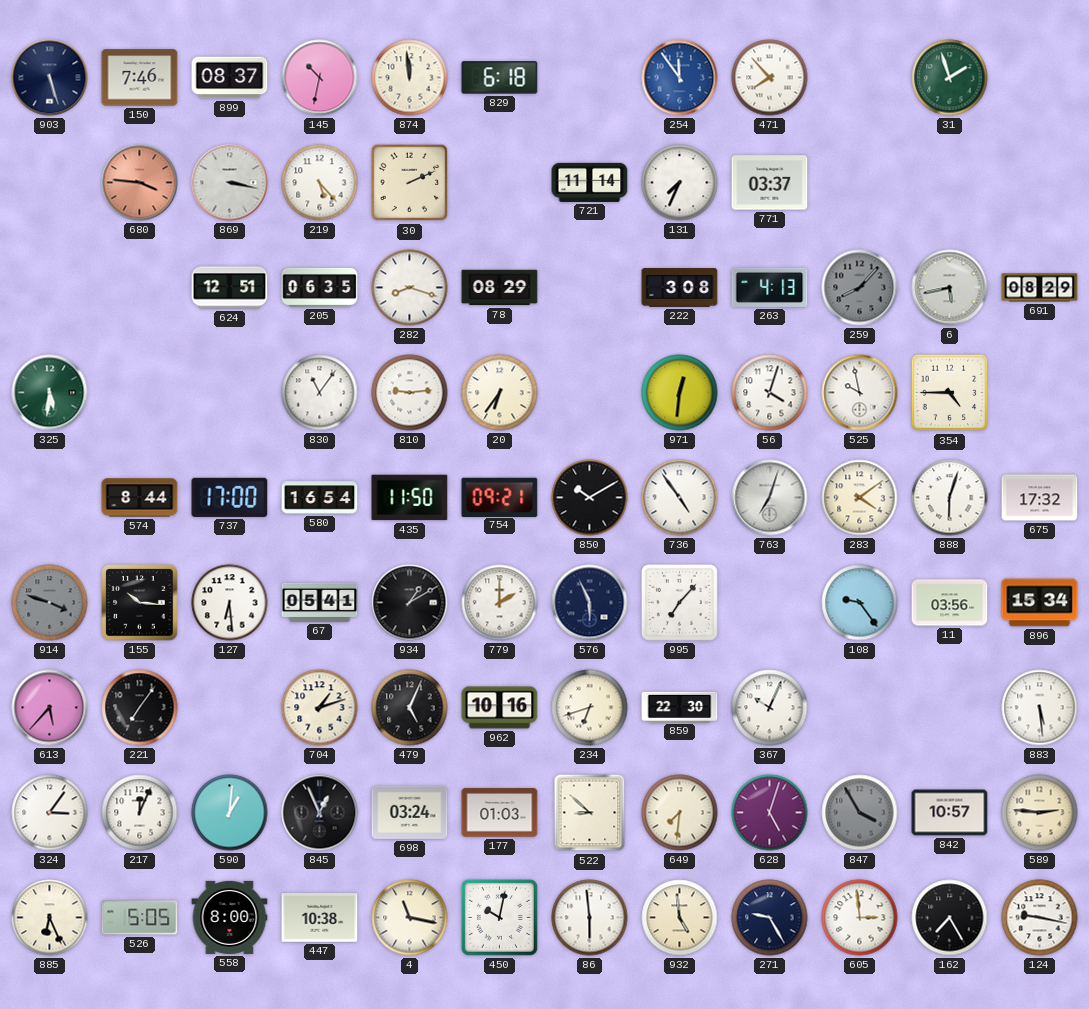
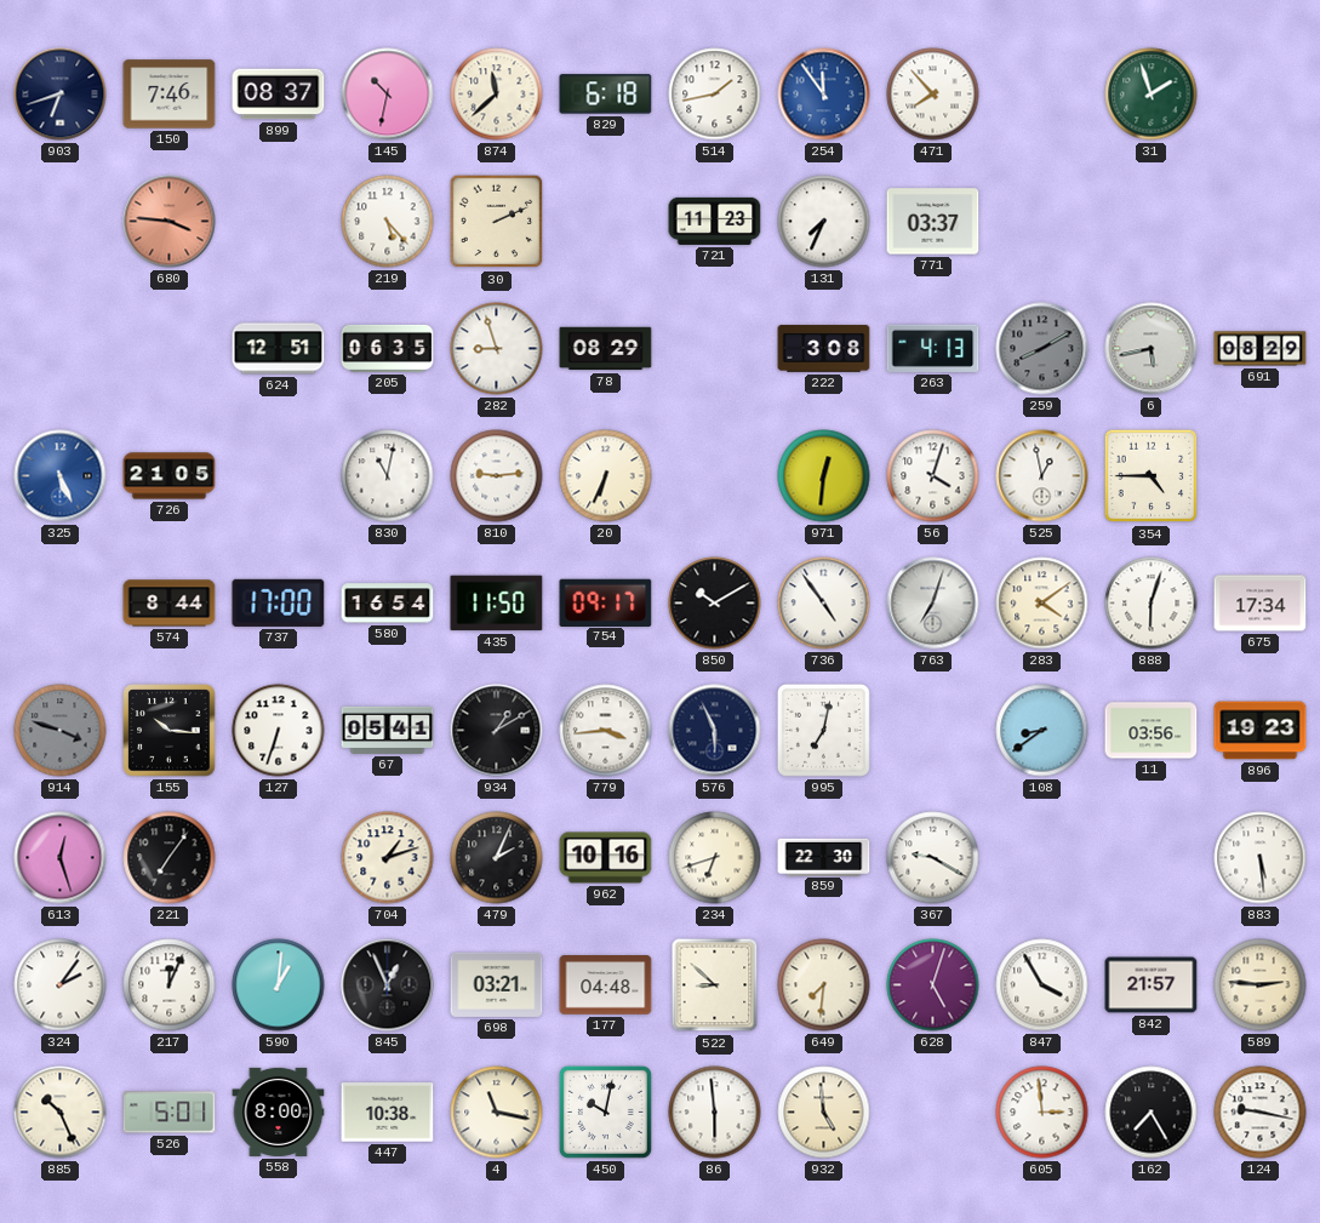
903: 5:27 -> 6:42
874: 11:59 -> 11:38
514: none -> 1:43
869: 3:17 -> none
721: 11:14 -> 11:23
282: 8:18 -> 8:57
259: 8:07 -> 8:10
325: 5:31 -> 5:26
325 dial: green -> blue
726: none -> 21:05
830: 11:06 -> 11:02
20: 6:36 -> 6:34
525: 9:58 -> 12:58
754: 09:21 -> 09:17
675: 17:32 -> 17:34
127: 6:29 -> 6:33
779: 2:00 -> 3:44
995: 7:07 -> 7:02
108: 9:24 -> 8:39
896: 15:34 -> 19:23
613: 5:37 -> 12:27
479: 5:04 -> 2:04
367: 10:04 -> 9:20
324: 3:06 -> 2:06
698: 03:24 -> 03:21
177: 01:03 -> 04:48
847 dial: grey -> white
842: 10:57 -> 21:57
885: 6:26 -> 10:26
526: 5:05 -> 5:01
271: 9:25 -> none
